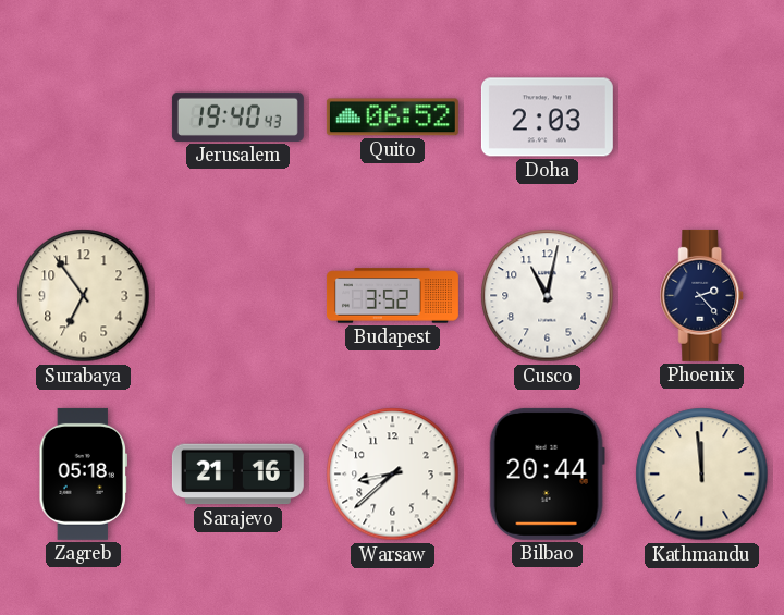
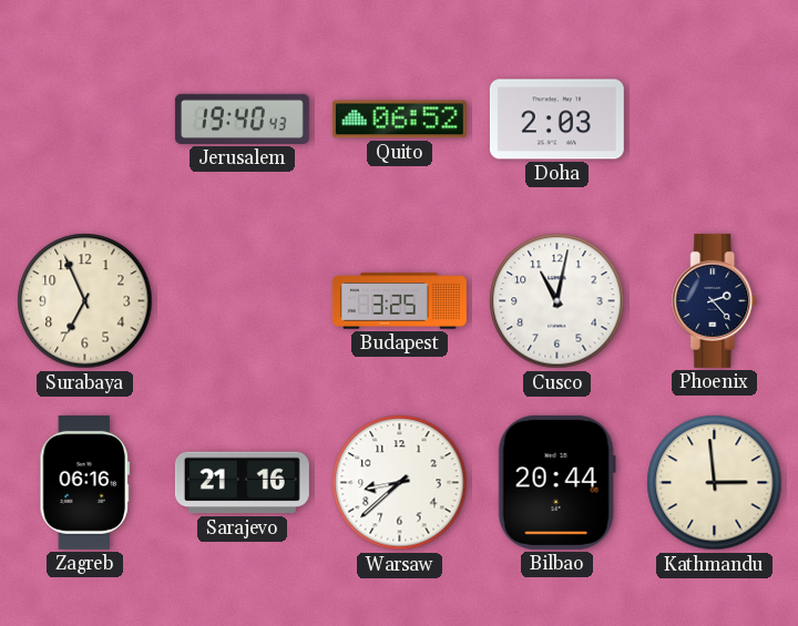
Surabaya: 6:54 -> 6:56
Budapest: 3:52 -> 3:25
Zagreb: 05:18 -> 06:16
Kathmandu: 11:59 -> 2:59
